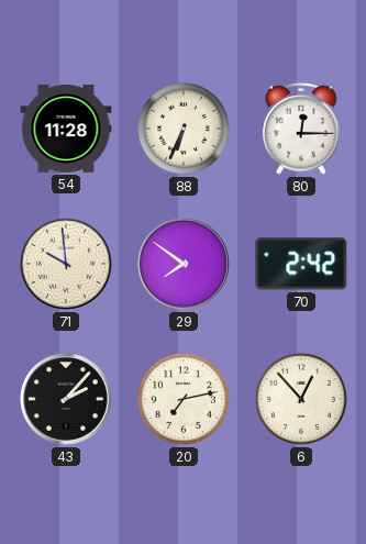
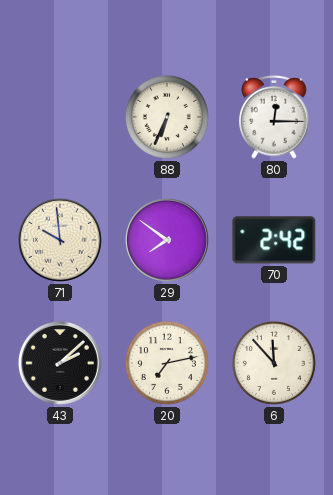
54: 11:28 -> none
43: 2:07 -> 2:08
6: 12:53 -> 11:53
